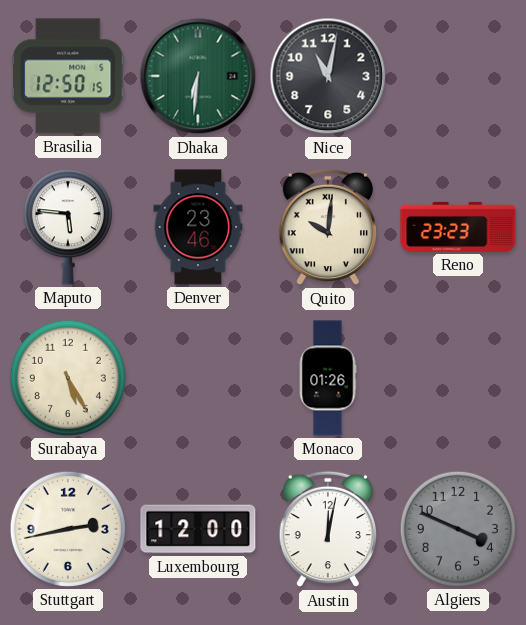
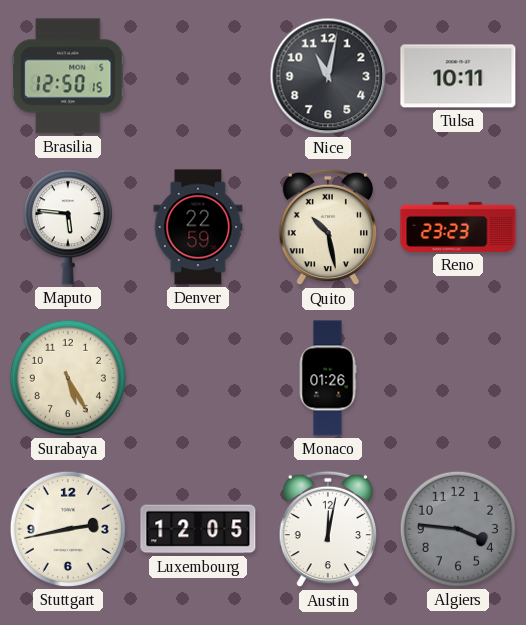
Dhaka: 6:31 -> none
Tulsa: none -> 10:11
Denver: 23:46 -> 22:59
Quito: 10:01 -> 10:28
Luxembourg: 12:00 -> 12:05
Algiers: 3:49 -> 3:46
